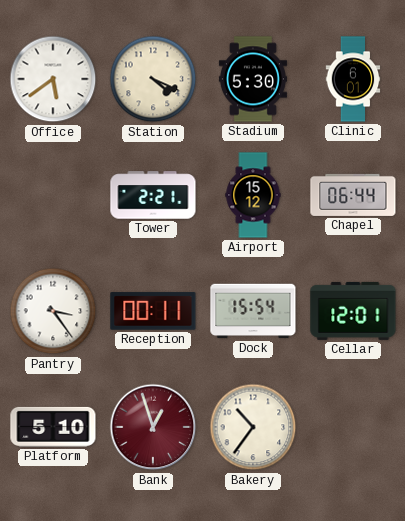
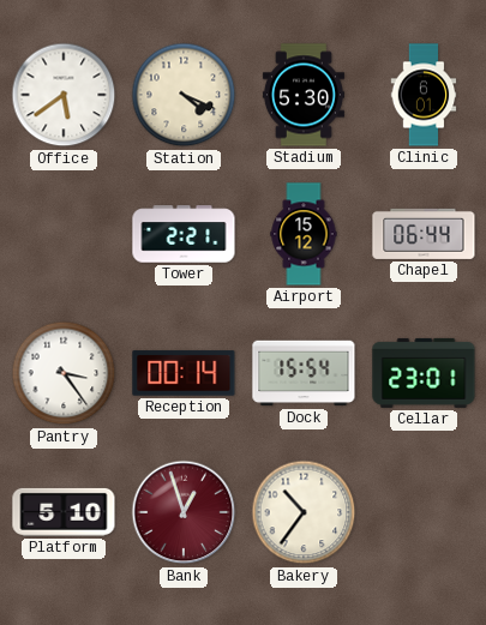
Reception: 00:11 -> 00:14
Cellar: 12:01 -> 23:01
